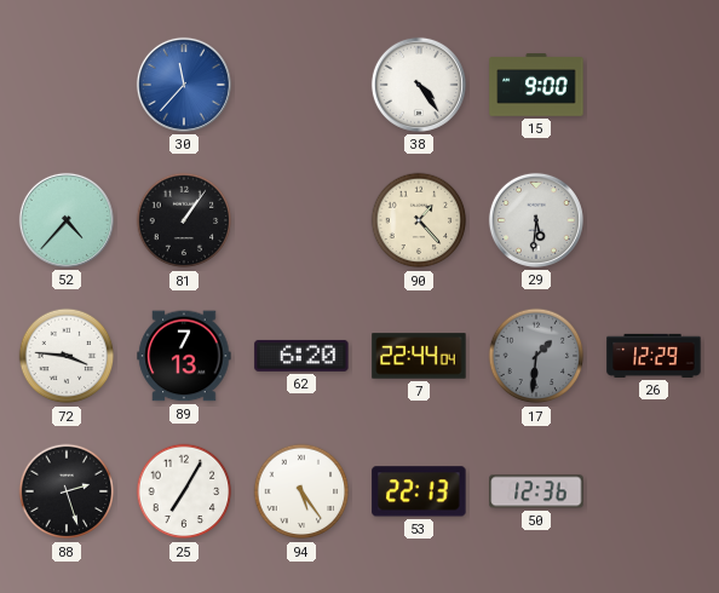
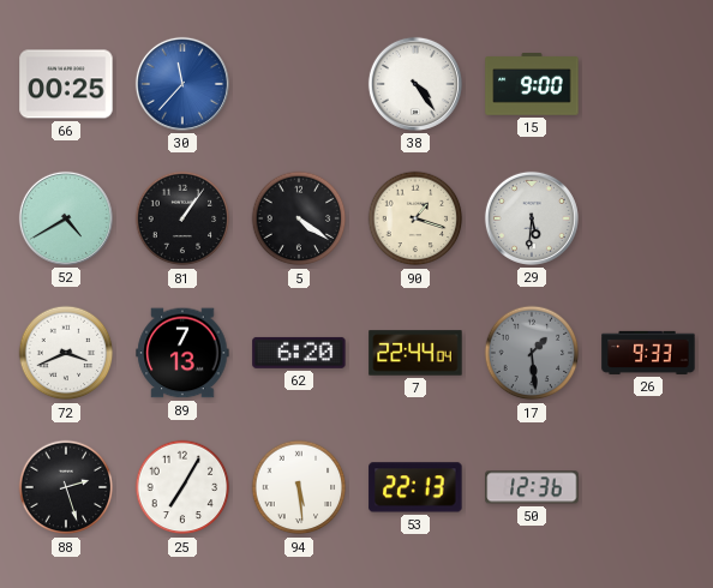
66: none -> 00:25
52: 4:37 -> 4:40
5: none -> 4:21
90: 1:23 -> 1:18
72: 3:46 -> 3:41
17: 1:31 -> 1:29
26: 12:29 -> 9:33
94: 5:24 -> 5:29
